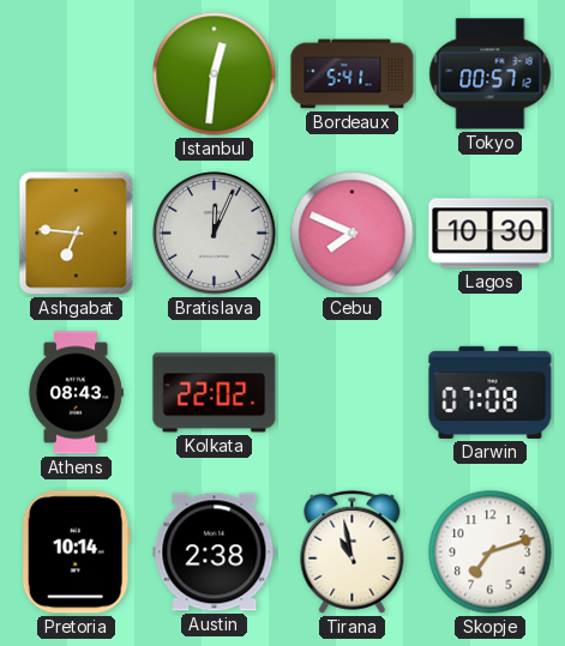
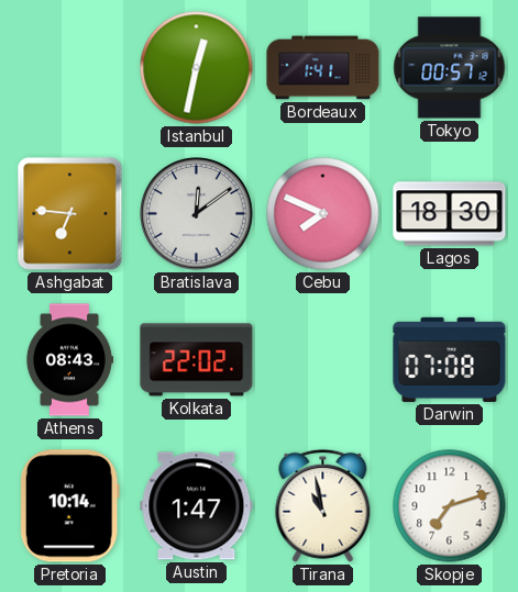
Istanbul: 12:31 -> 12:32
Bordeaux: 5:41 -> 1:41
Bratislava: 12:04 -> 12:09
Lagos: 10:30 -> 18:30
Austin: 2:38 -> 1:47
